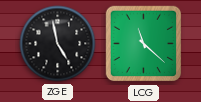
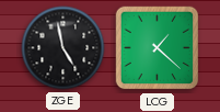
LCG: 11:22 -> 1:22
